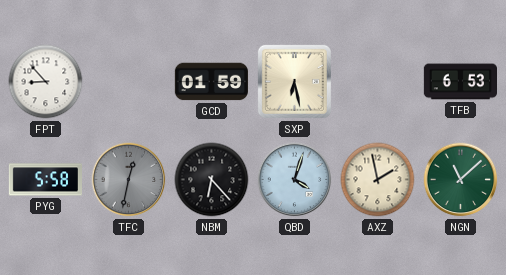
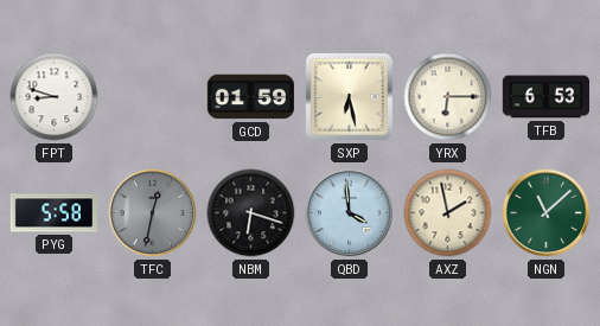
FPT: 8:53 -> 8:48
YRX: none -> 6:15
NBM: 6:23 -> 6:18
QBD: 4:03 -> 3:59
